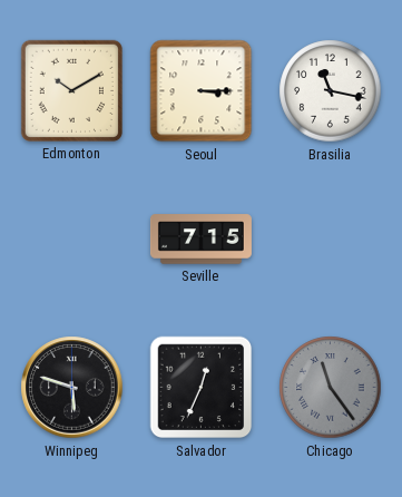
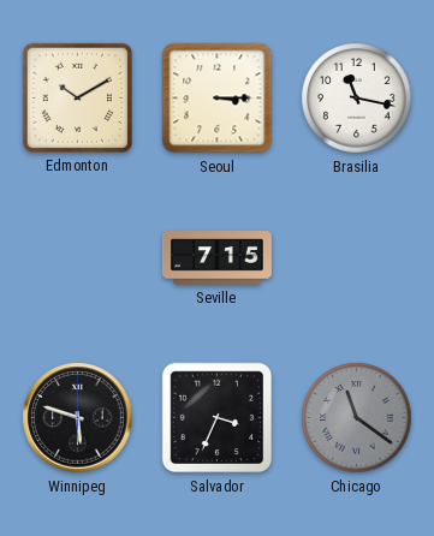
Salvador: 12:34 -> 3:34
Chicago: 11:24 -> 11:21
